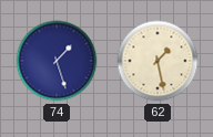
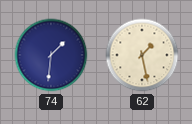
74: 1:27 -> 1:31
